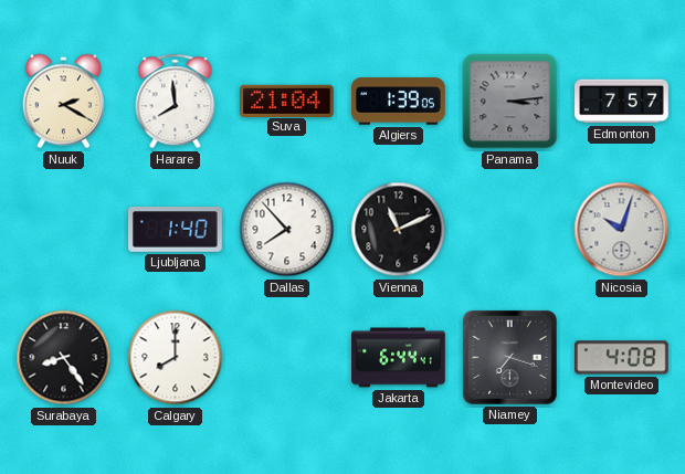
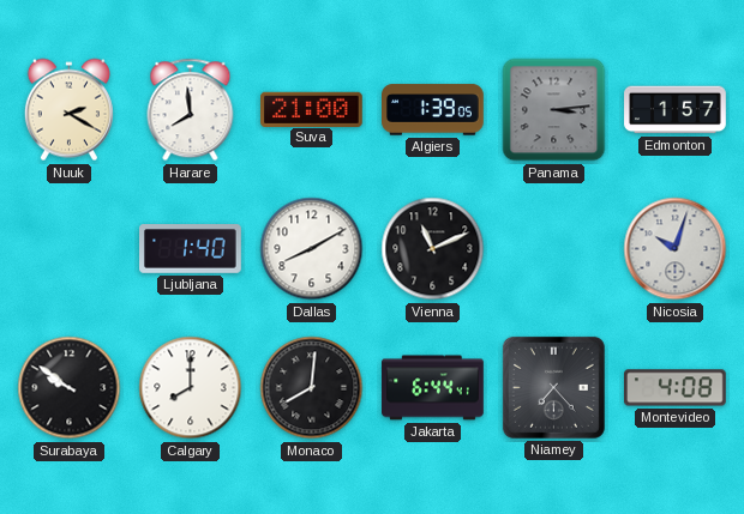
Suva: 21:04 -> 21:00
Edmonton: 7:57 -> 1:57
Dallas: 7:53 -> 8:10
Surabaya: 8:24 -> 9:51
Monaco: none -> 8:01
Niamey: 7:18 -> 7:23
